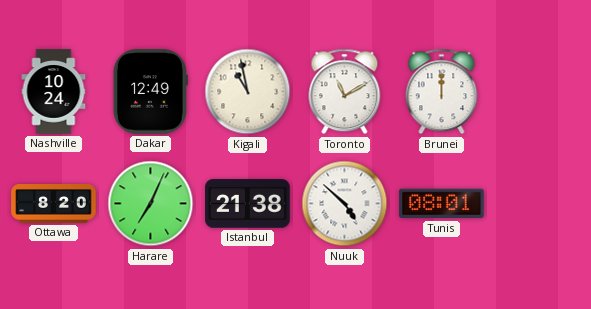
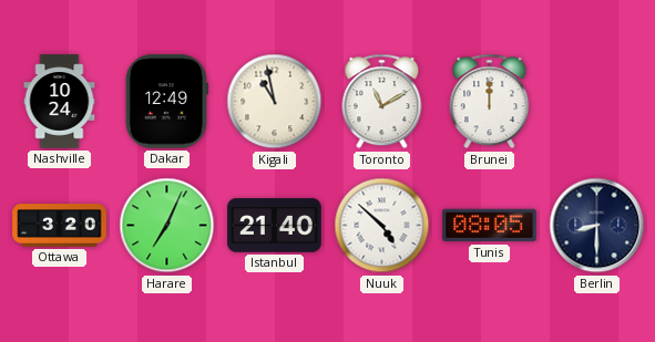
Ottawa: 8:20 -> 3:20
Istanbul: 21:38 -> 21:40
Tunis: 08:01 -> 08:05
Berlin: none -> 8:30
